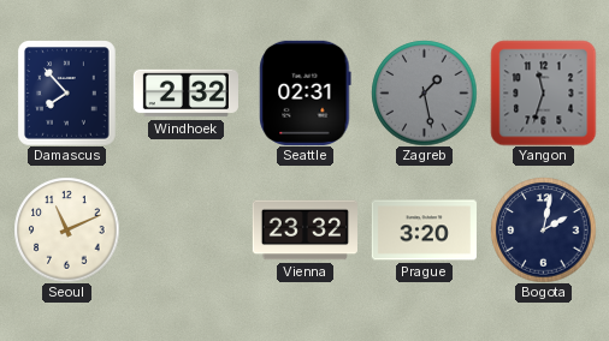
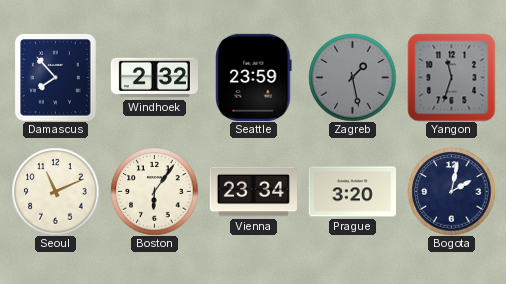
Seattle: 02:31 -> 23:59
Boston: none -> 6:06
Vienna: 23:32 -> 23:34
